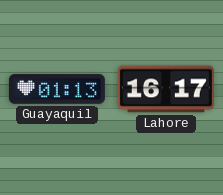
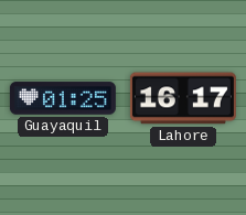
Guayaquil: 01:13 -> 01:25
